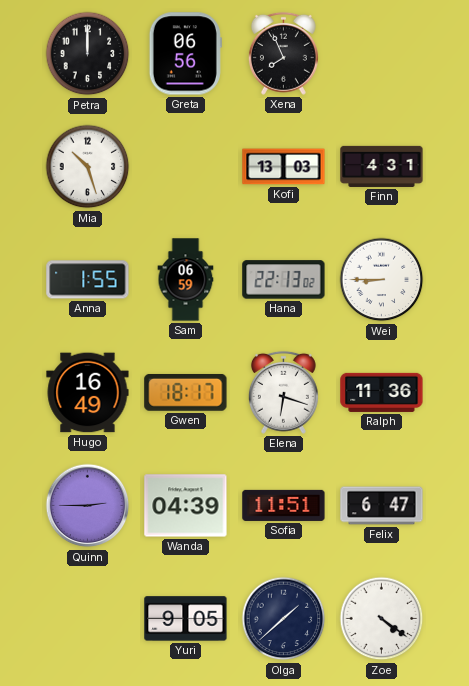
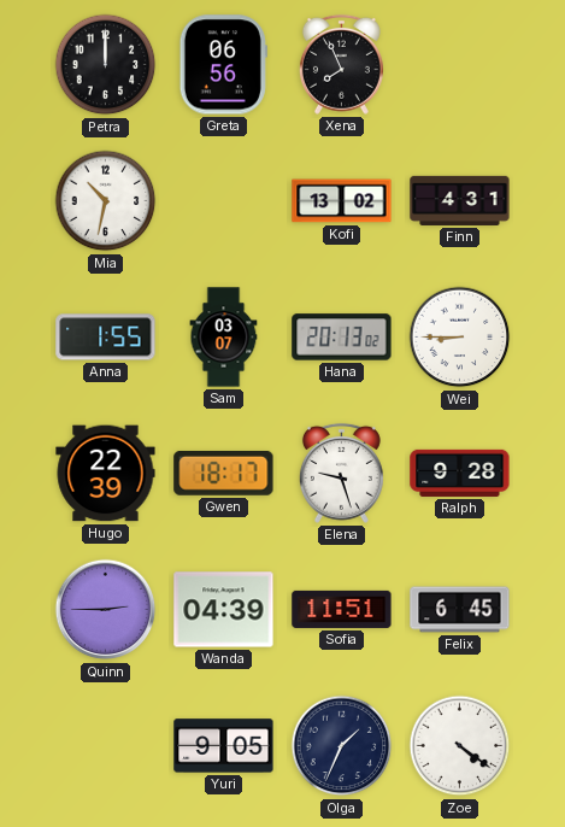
Mia: 10:27 -> 10:32
Kofi: 13:03 -> 13:02
Sam: 06:59 -> 03:07
Hana: 22:13 -> 20:13
Hugo: 16:49 -> 22:39
Elena: 6:18 -> 9:27
Ralph: 11:36 -> 9:28
Felix: 6:47 -> 6:45
Olga: 1:38 -> 1:34
